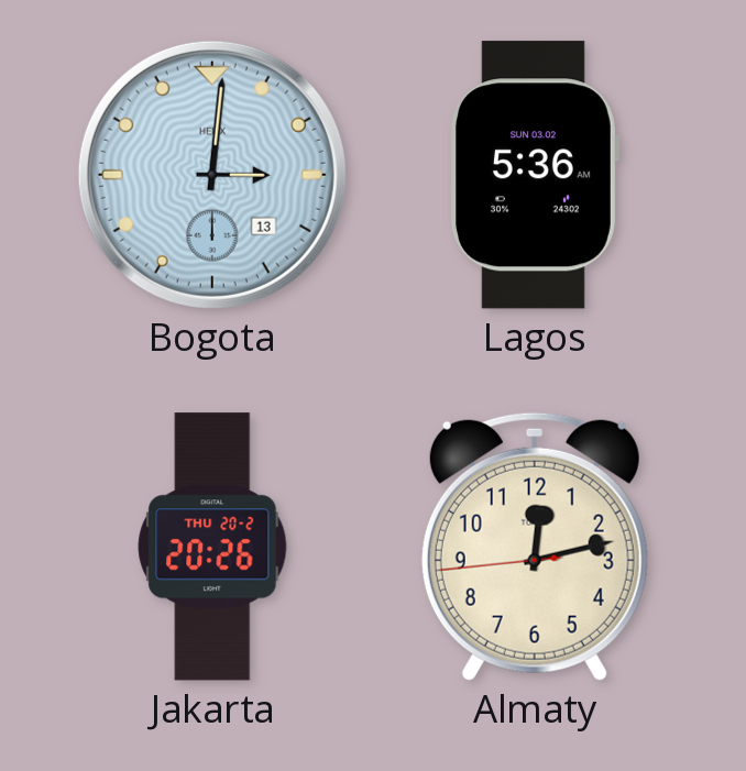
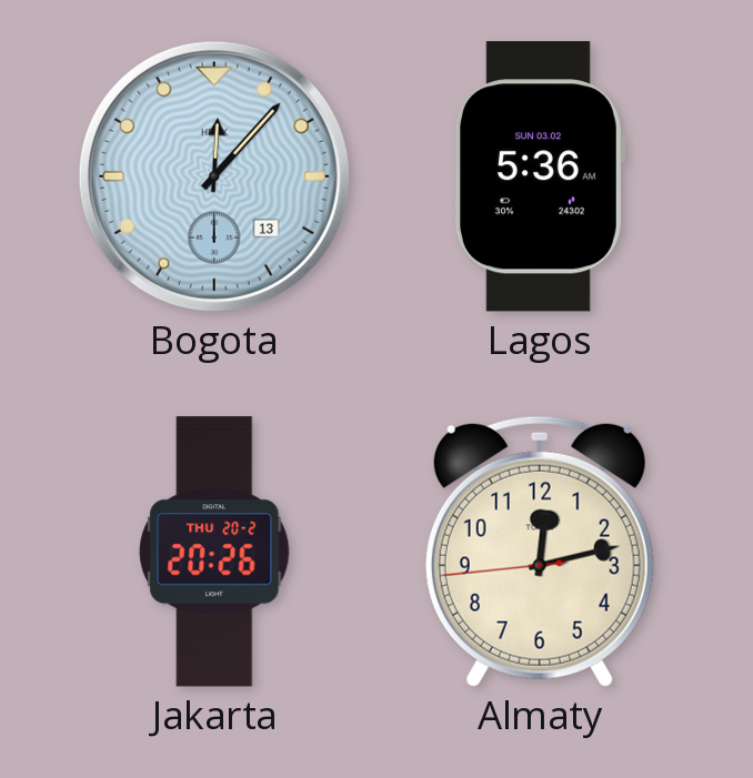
Bogota: 3:01 -> 12:07
